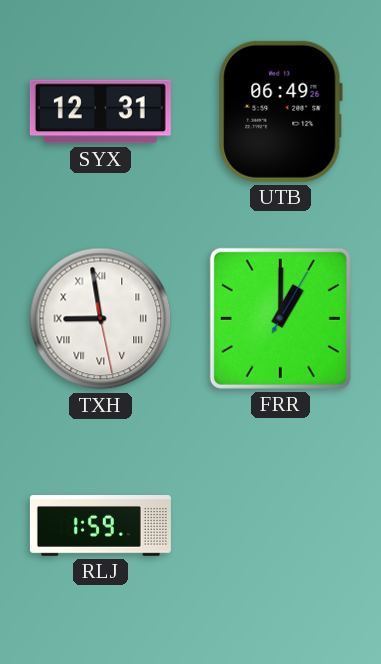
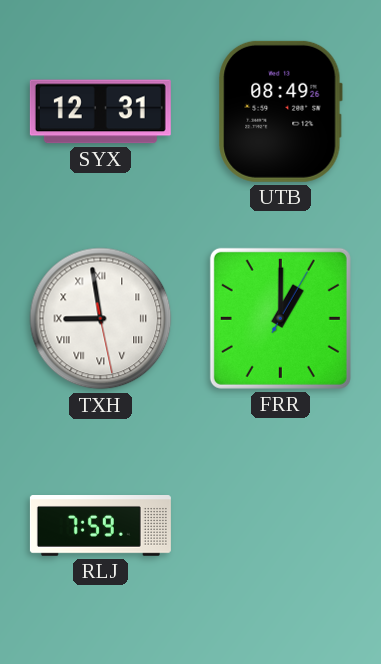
UTB: 06:49 -> 08:49
RLJ: 1:59 -> 7:59
